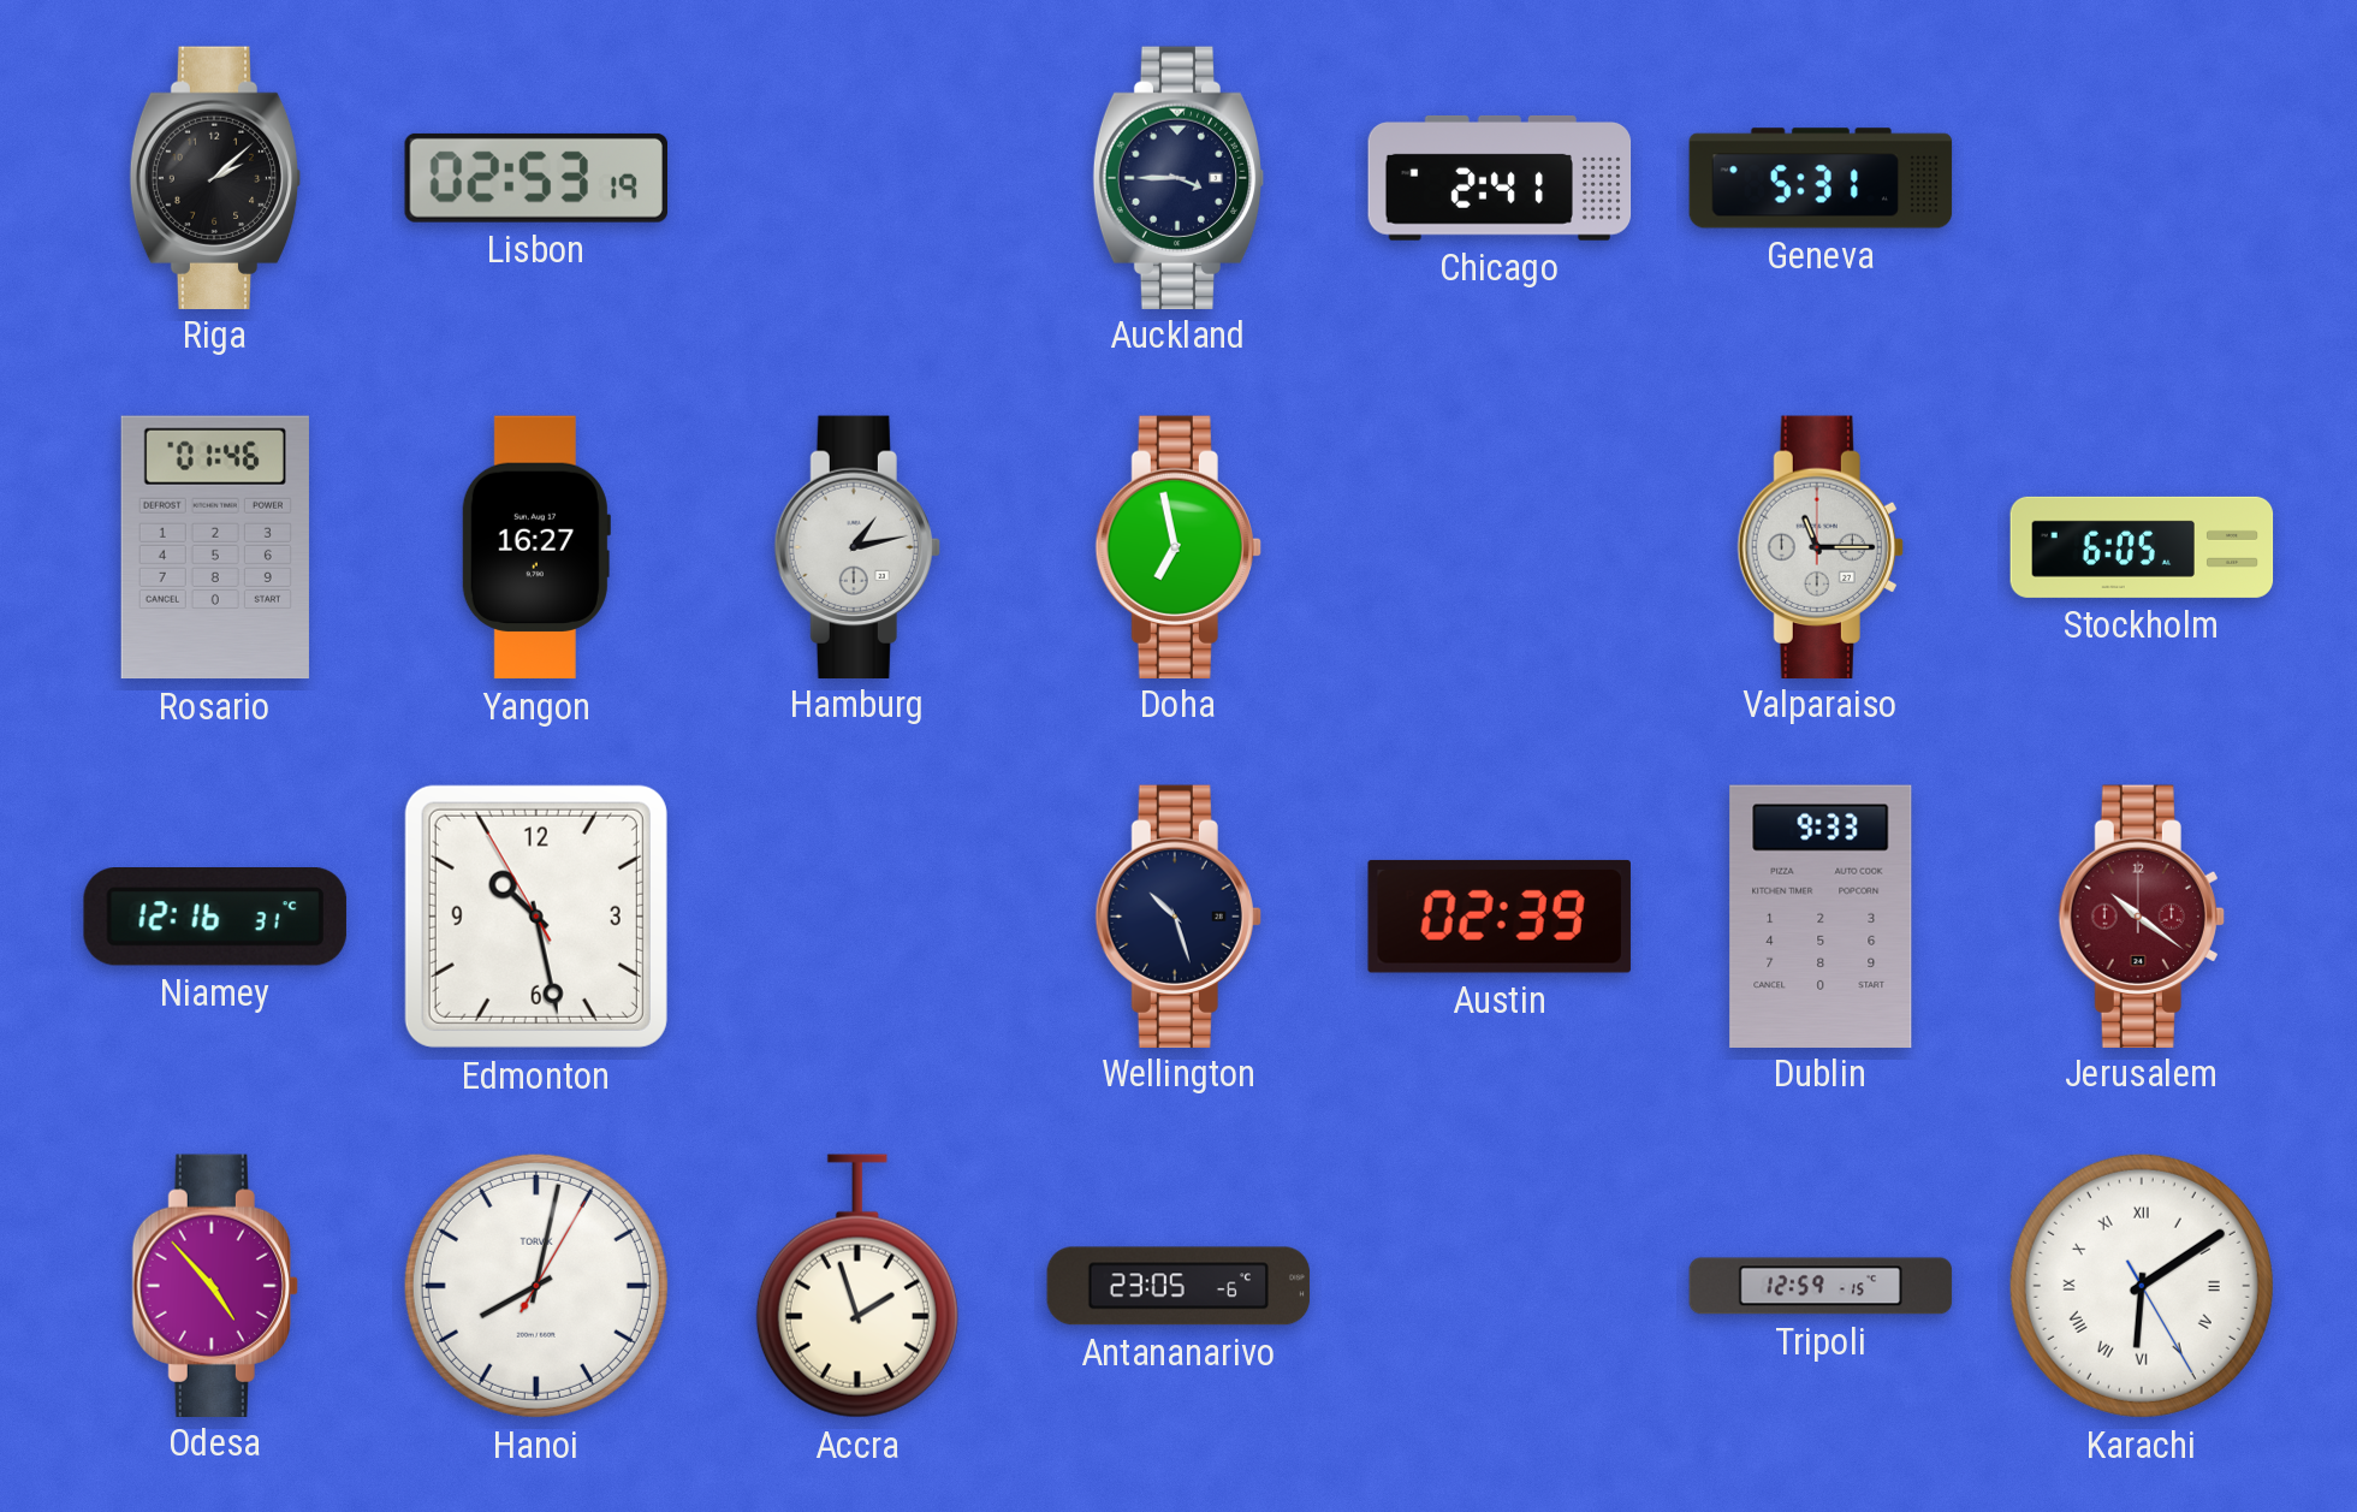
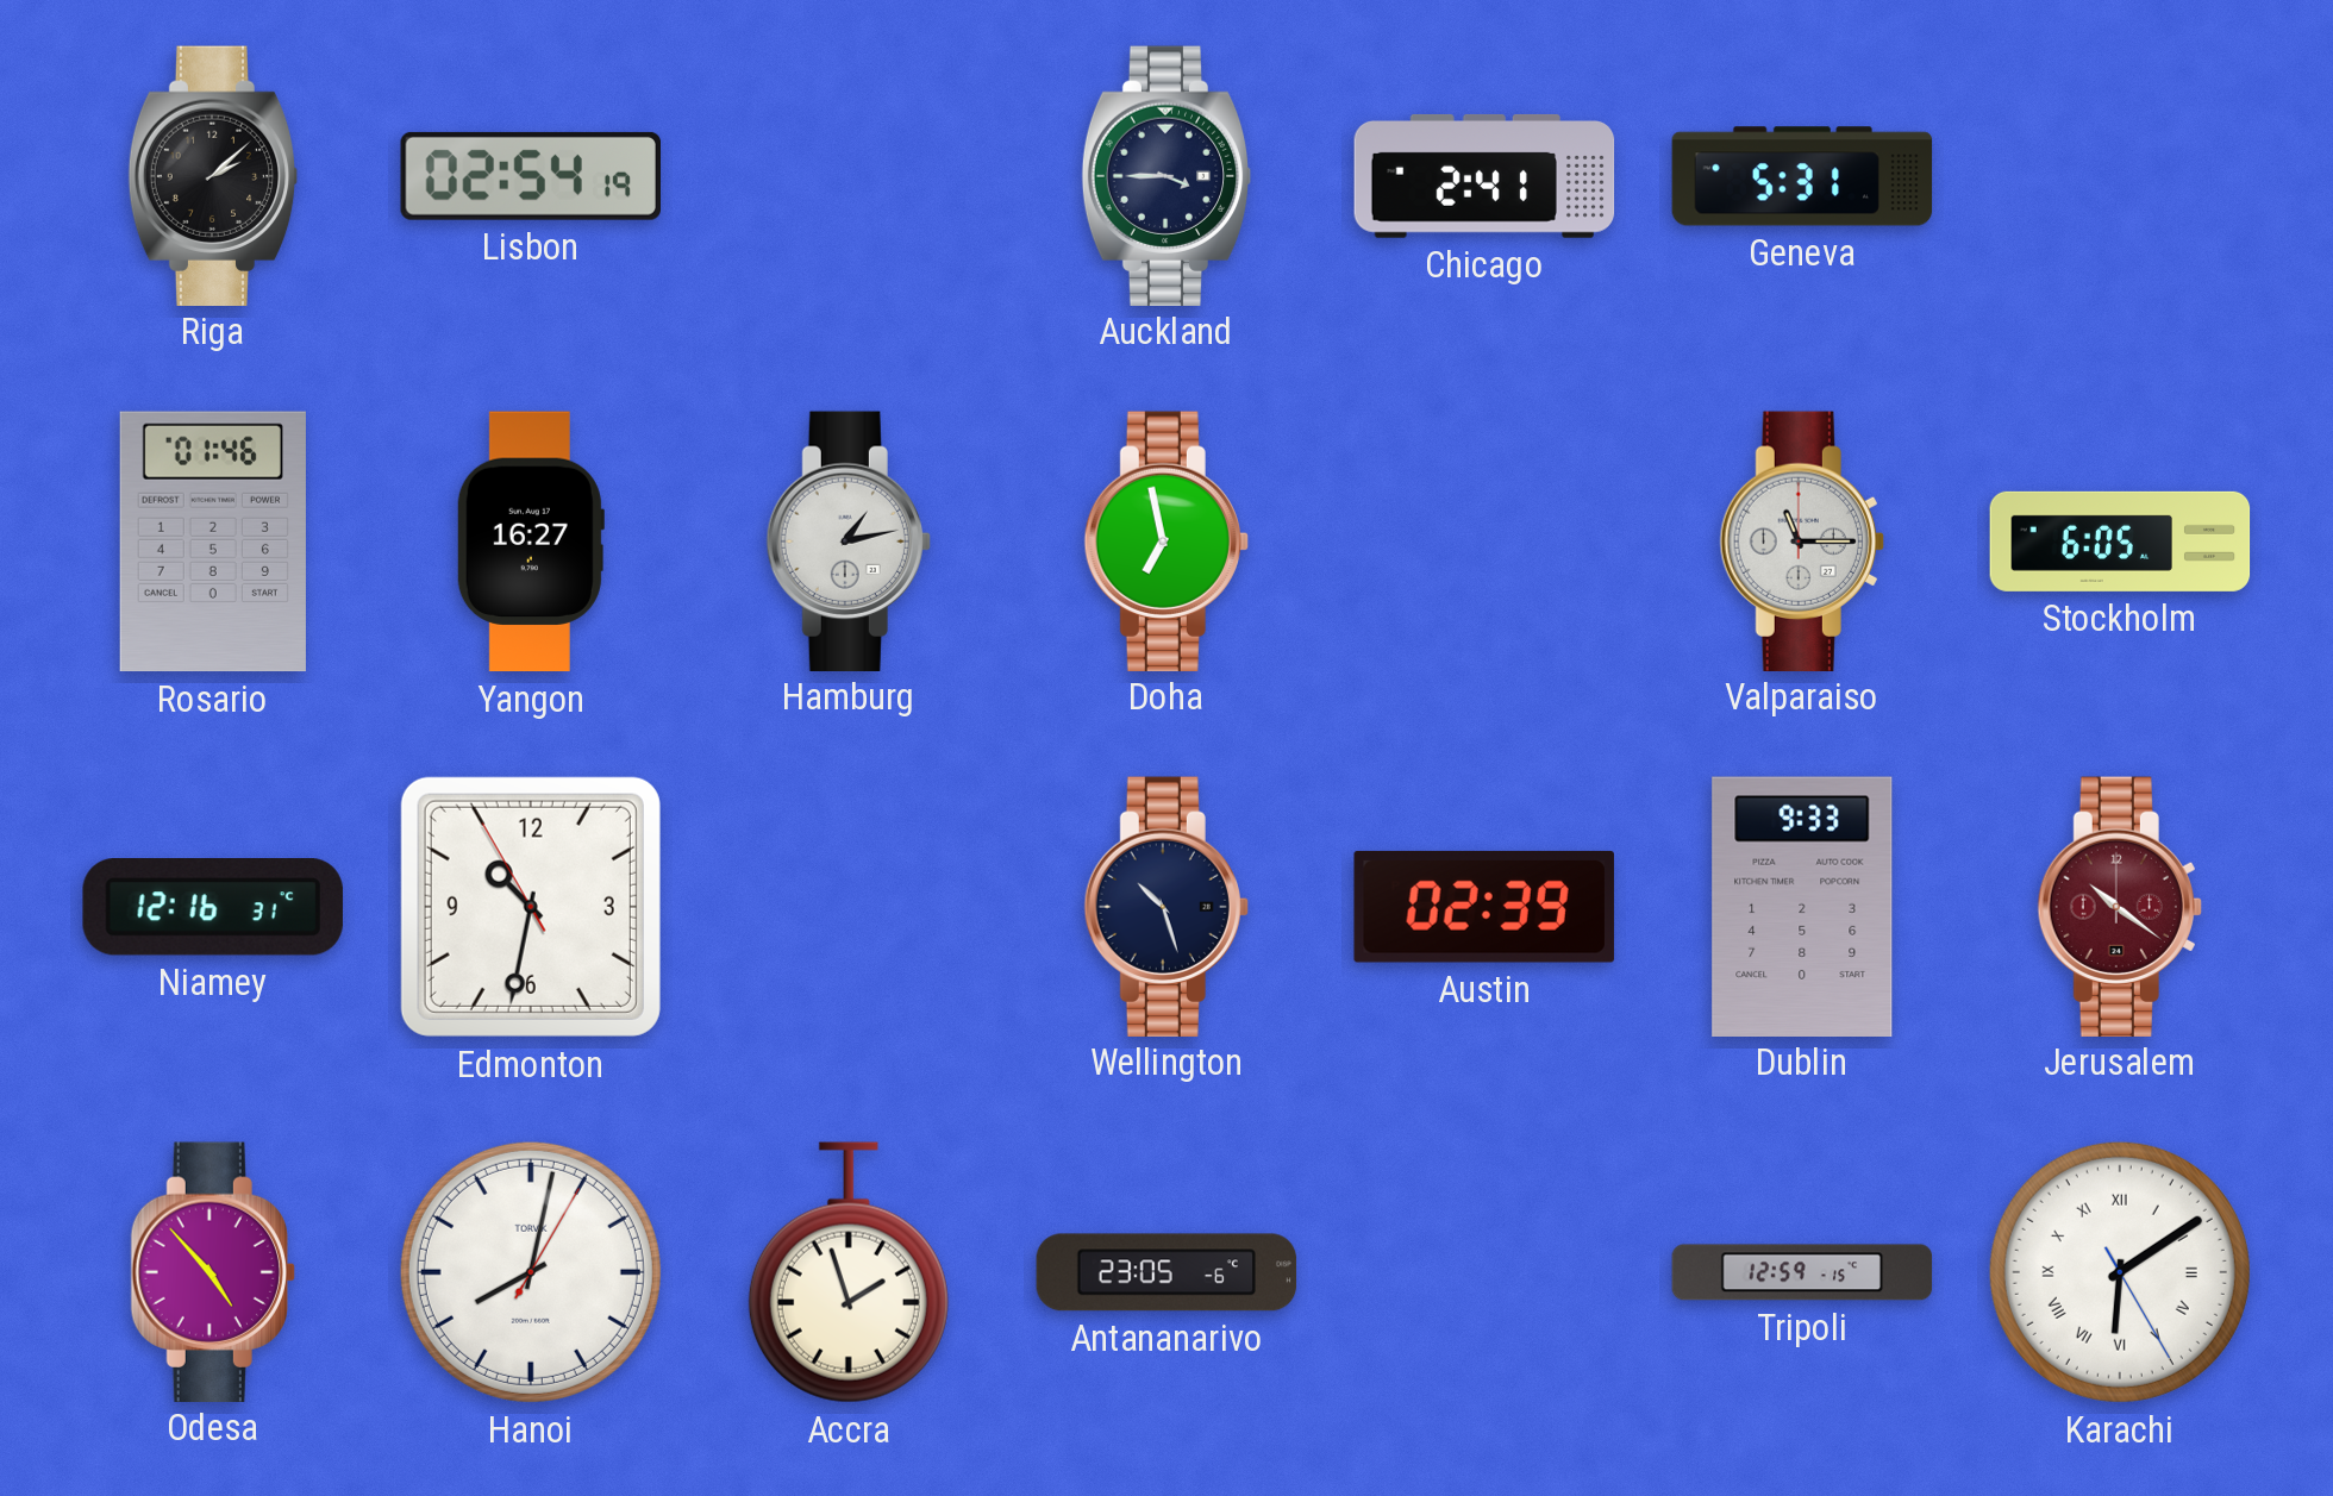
Lisbon: 02:53 -> 02:54
Edmonton: 10:27 -> 10:31
